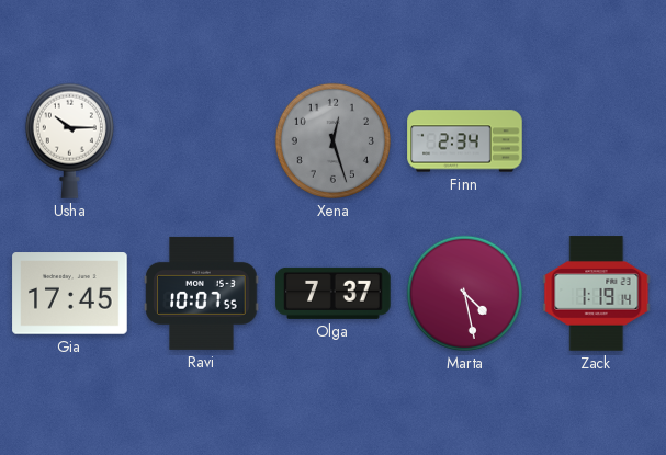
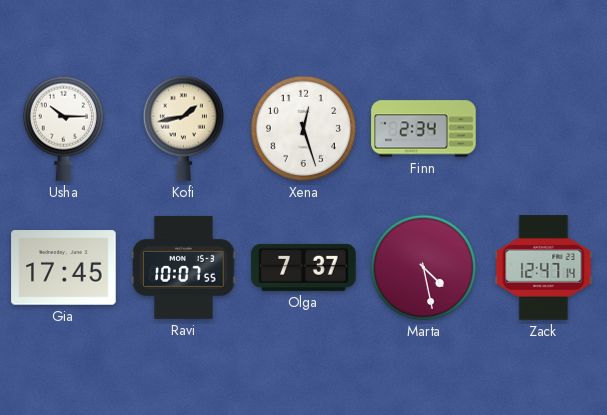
Kofi: none -> 1:43
Xena dial: grey -> white
Zack: 1:19 -> 12:47
